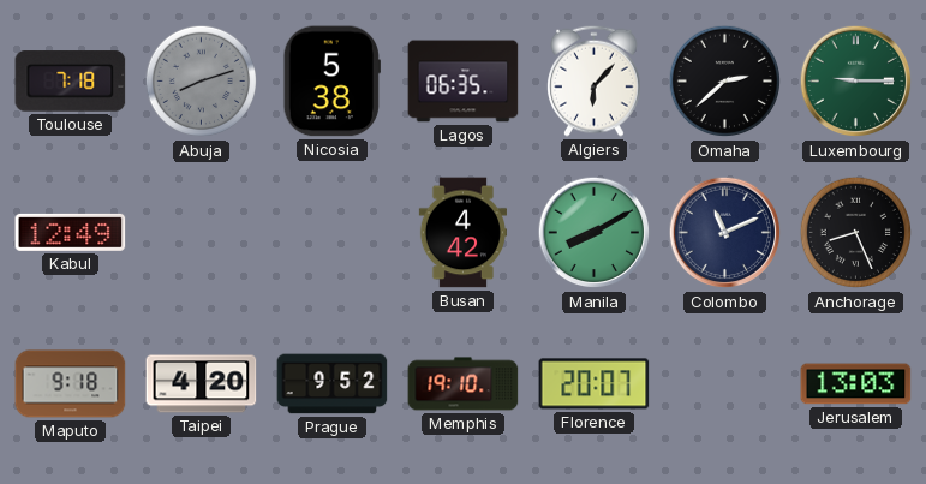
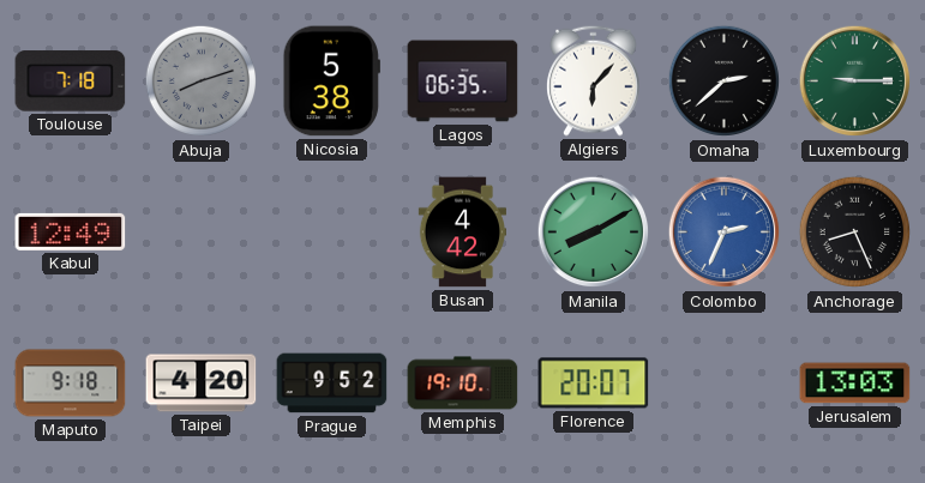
Colombo: 11:11 -> 2:34
Colombo dial: navy -> blue
